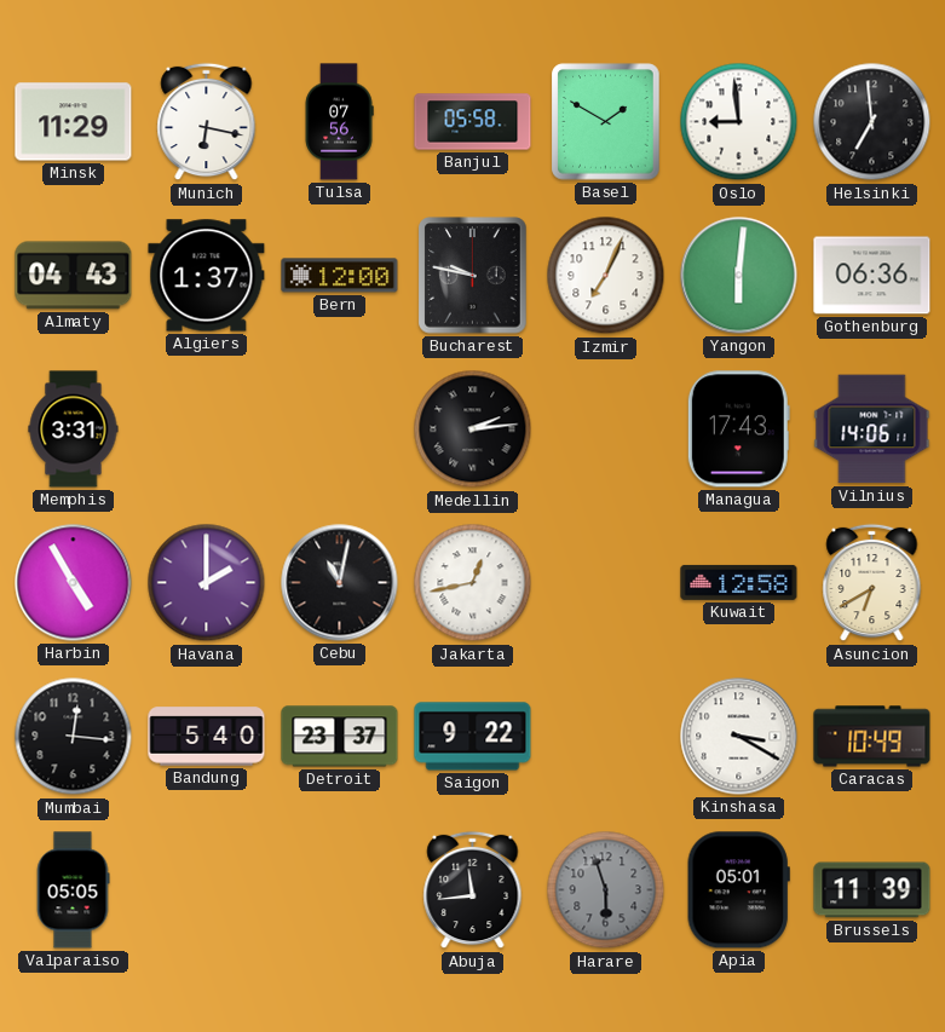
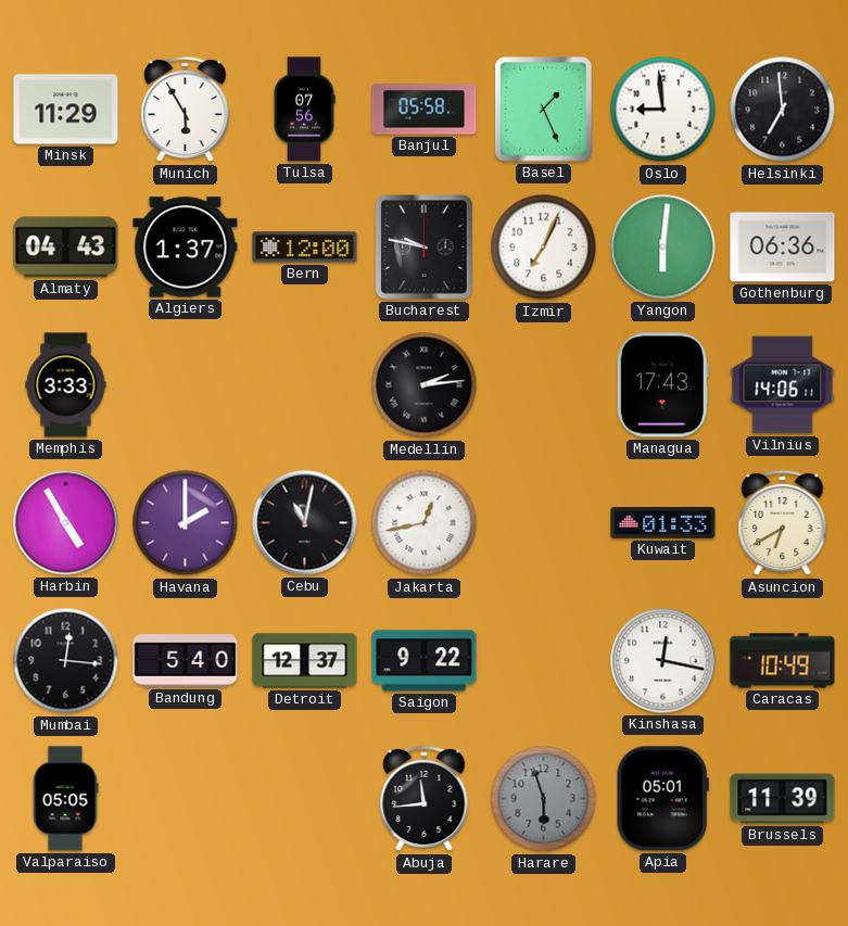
Munich: 6:17 -> 5:55
Basel: 1:50 -> 1:26
Memphis: 3:31 -> 3:33
Kuwait: 12:58 -> 01:33
Detroit: 23:37 -> 12:37
Kinshasa: 3:20 -> 12:17
